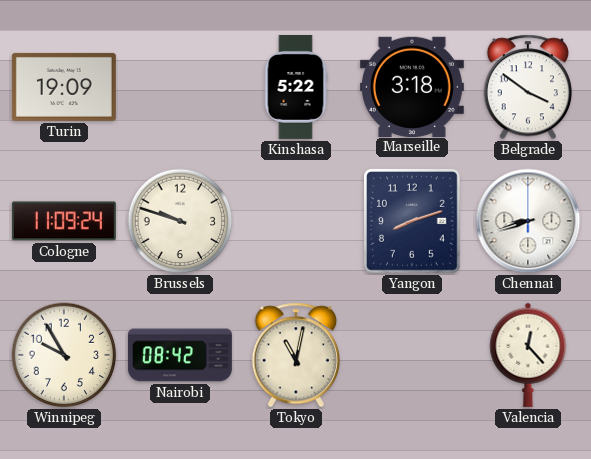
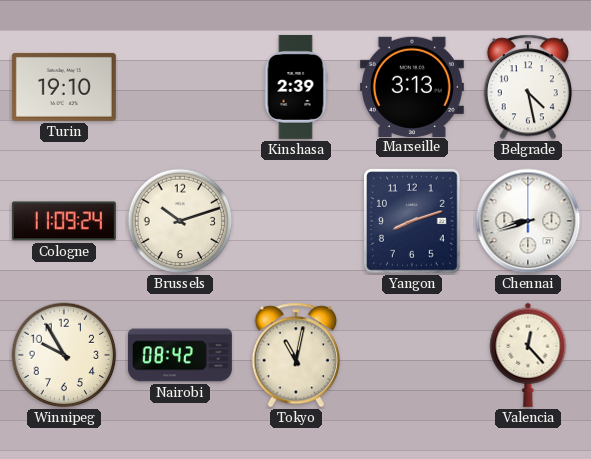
Turin: 19:09 -> 19:10
Kinshasa: 5:22 -> 2:39
Marseille: 3:18 -> 3:13
Belgrade: 3:51 -> 4:28
Brussels: 9:48 -> 10:12
